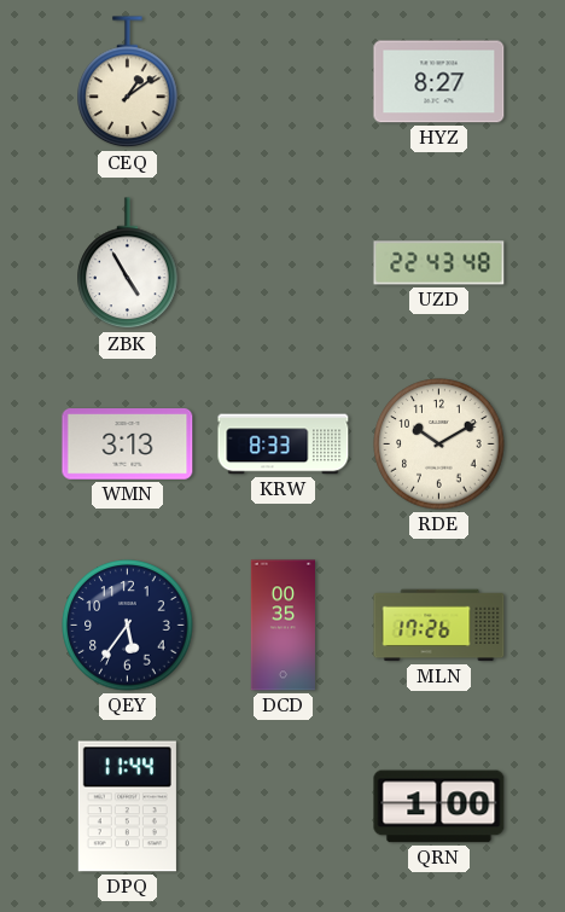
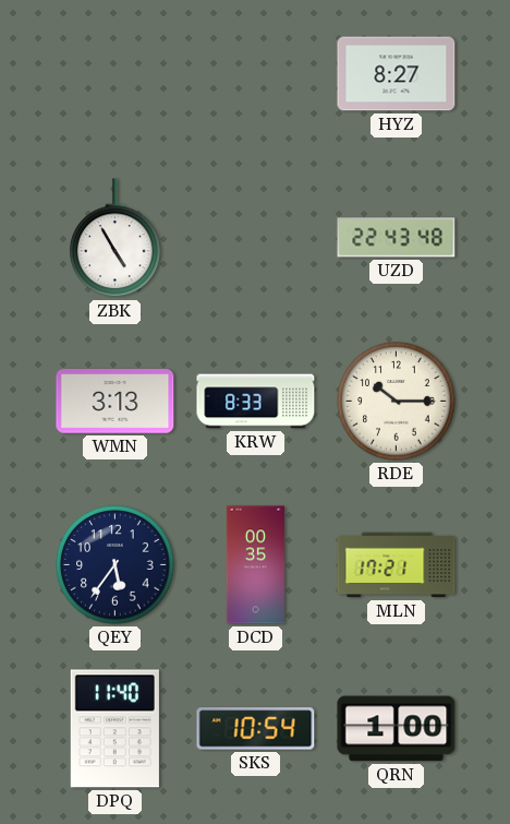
CEQ: 1:09 -> none
RDE: 10:10 -> 10:15
MLN: 17:26 -> 17:21
DPQ: 11:44 -> 11:40
SKS: none -> 10:54
